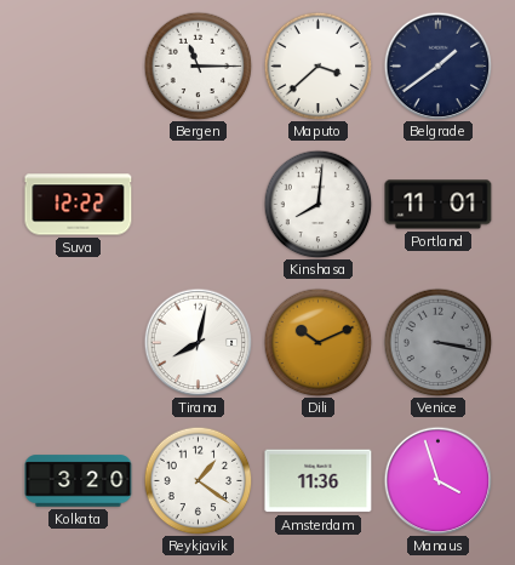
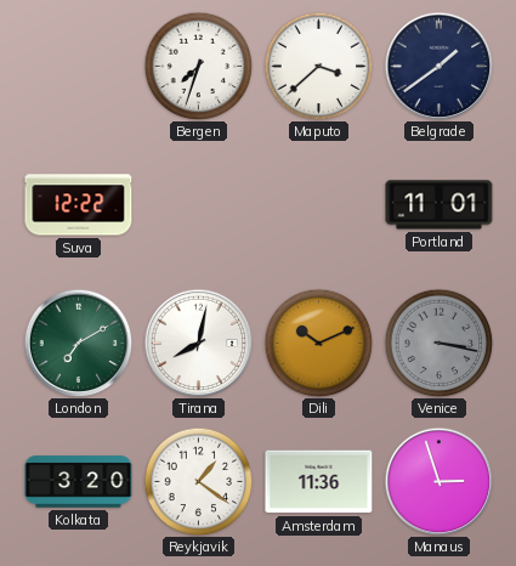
Bergen: 11:15 -> 7:33
Kinshasa: 8:01 -> none
London: none -> 7:10
Manaus: 3:57 -> 2:57
